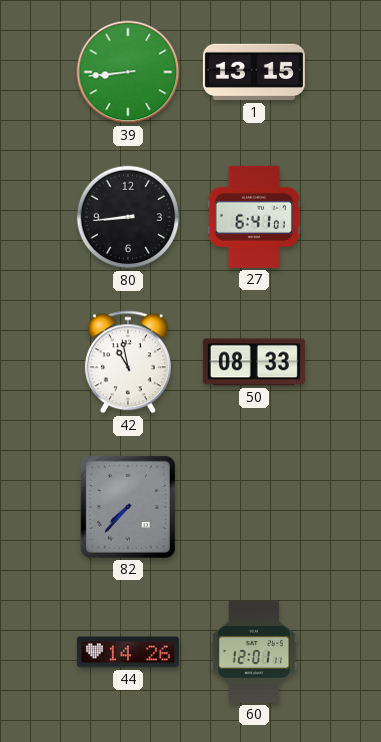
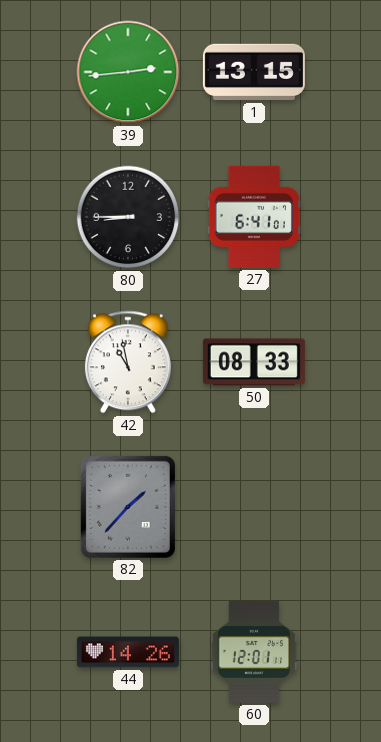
39: 8:44 -> 2:44
80: 8:44 -> 8:45
82: 7:37 -> 1:37
